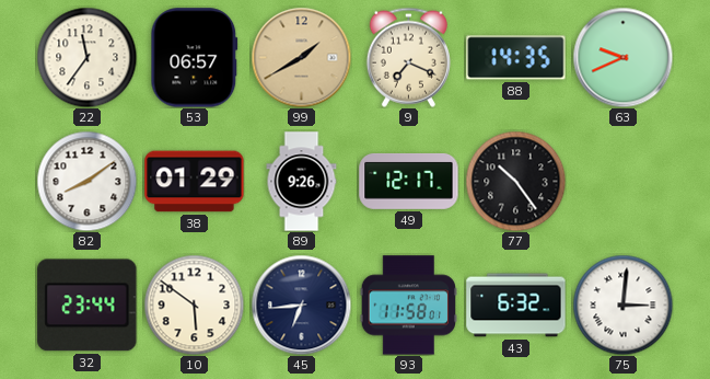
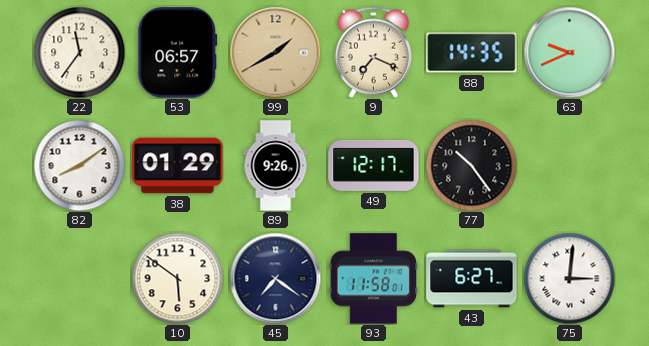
32: 23:44 -> none
45: 6:44 -> 7:21
43: 6:32 -> 6:27
